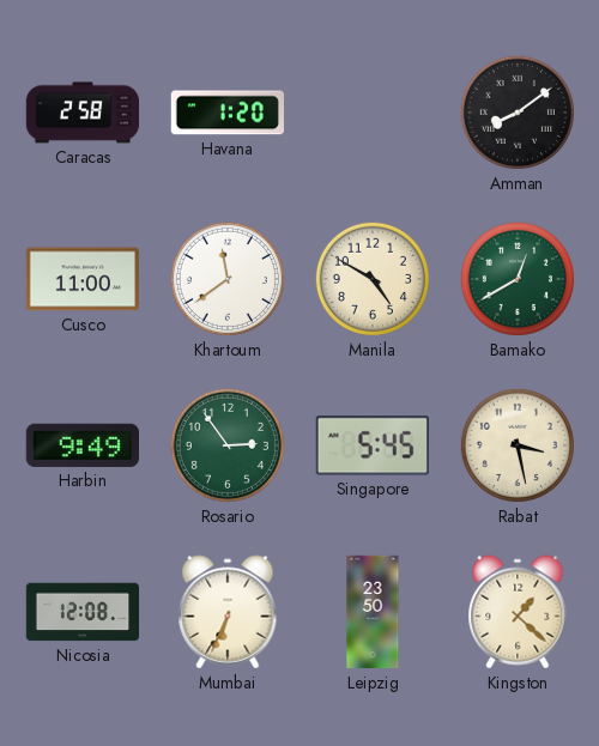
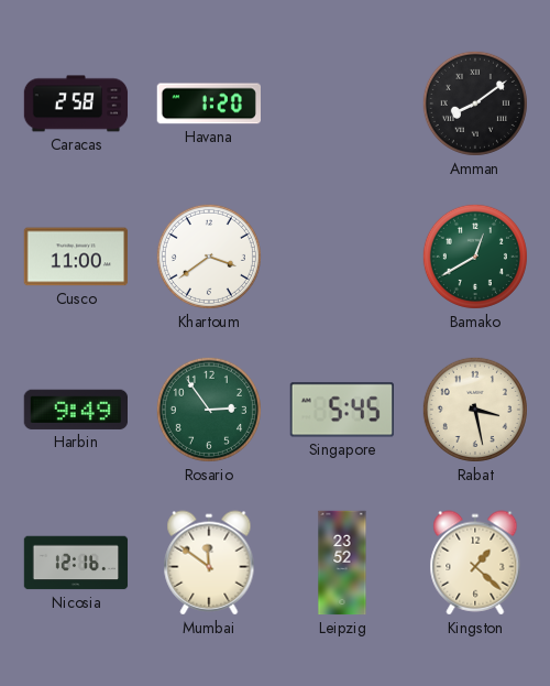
Khartoum: 11:39 -> 3:39
Manila: 4:50 -> none
Nicosia: 12:08 -> 12:16
Mumbai: 6:34 -> 11:51
Leipzig: 23:50 -> 23:52
